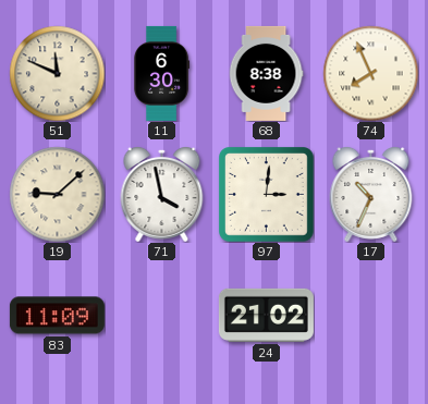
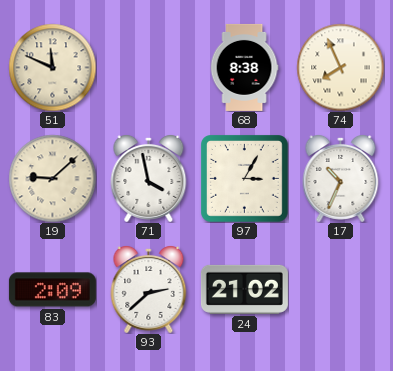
11: 6:30 -> none
97: 3:01 -> 3:05
83: 11:09 -> 2:09
93: none -> 2:38
